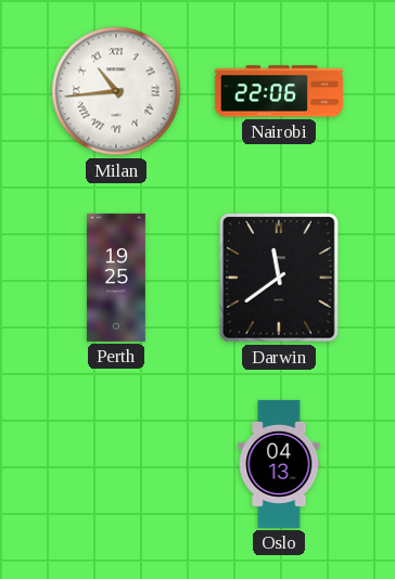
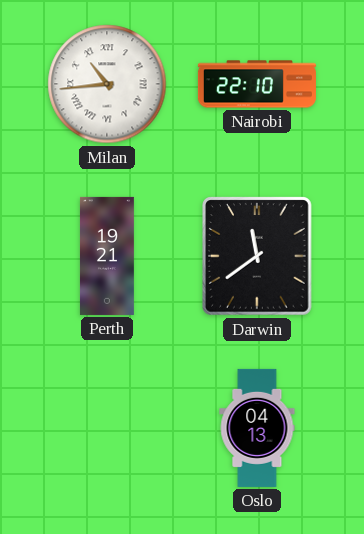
Nairobi: 22:06 -> 22:10
Perth: 19:25 -> 19:21
